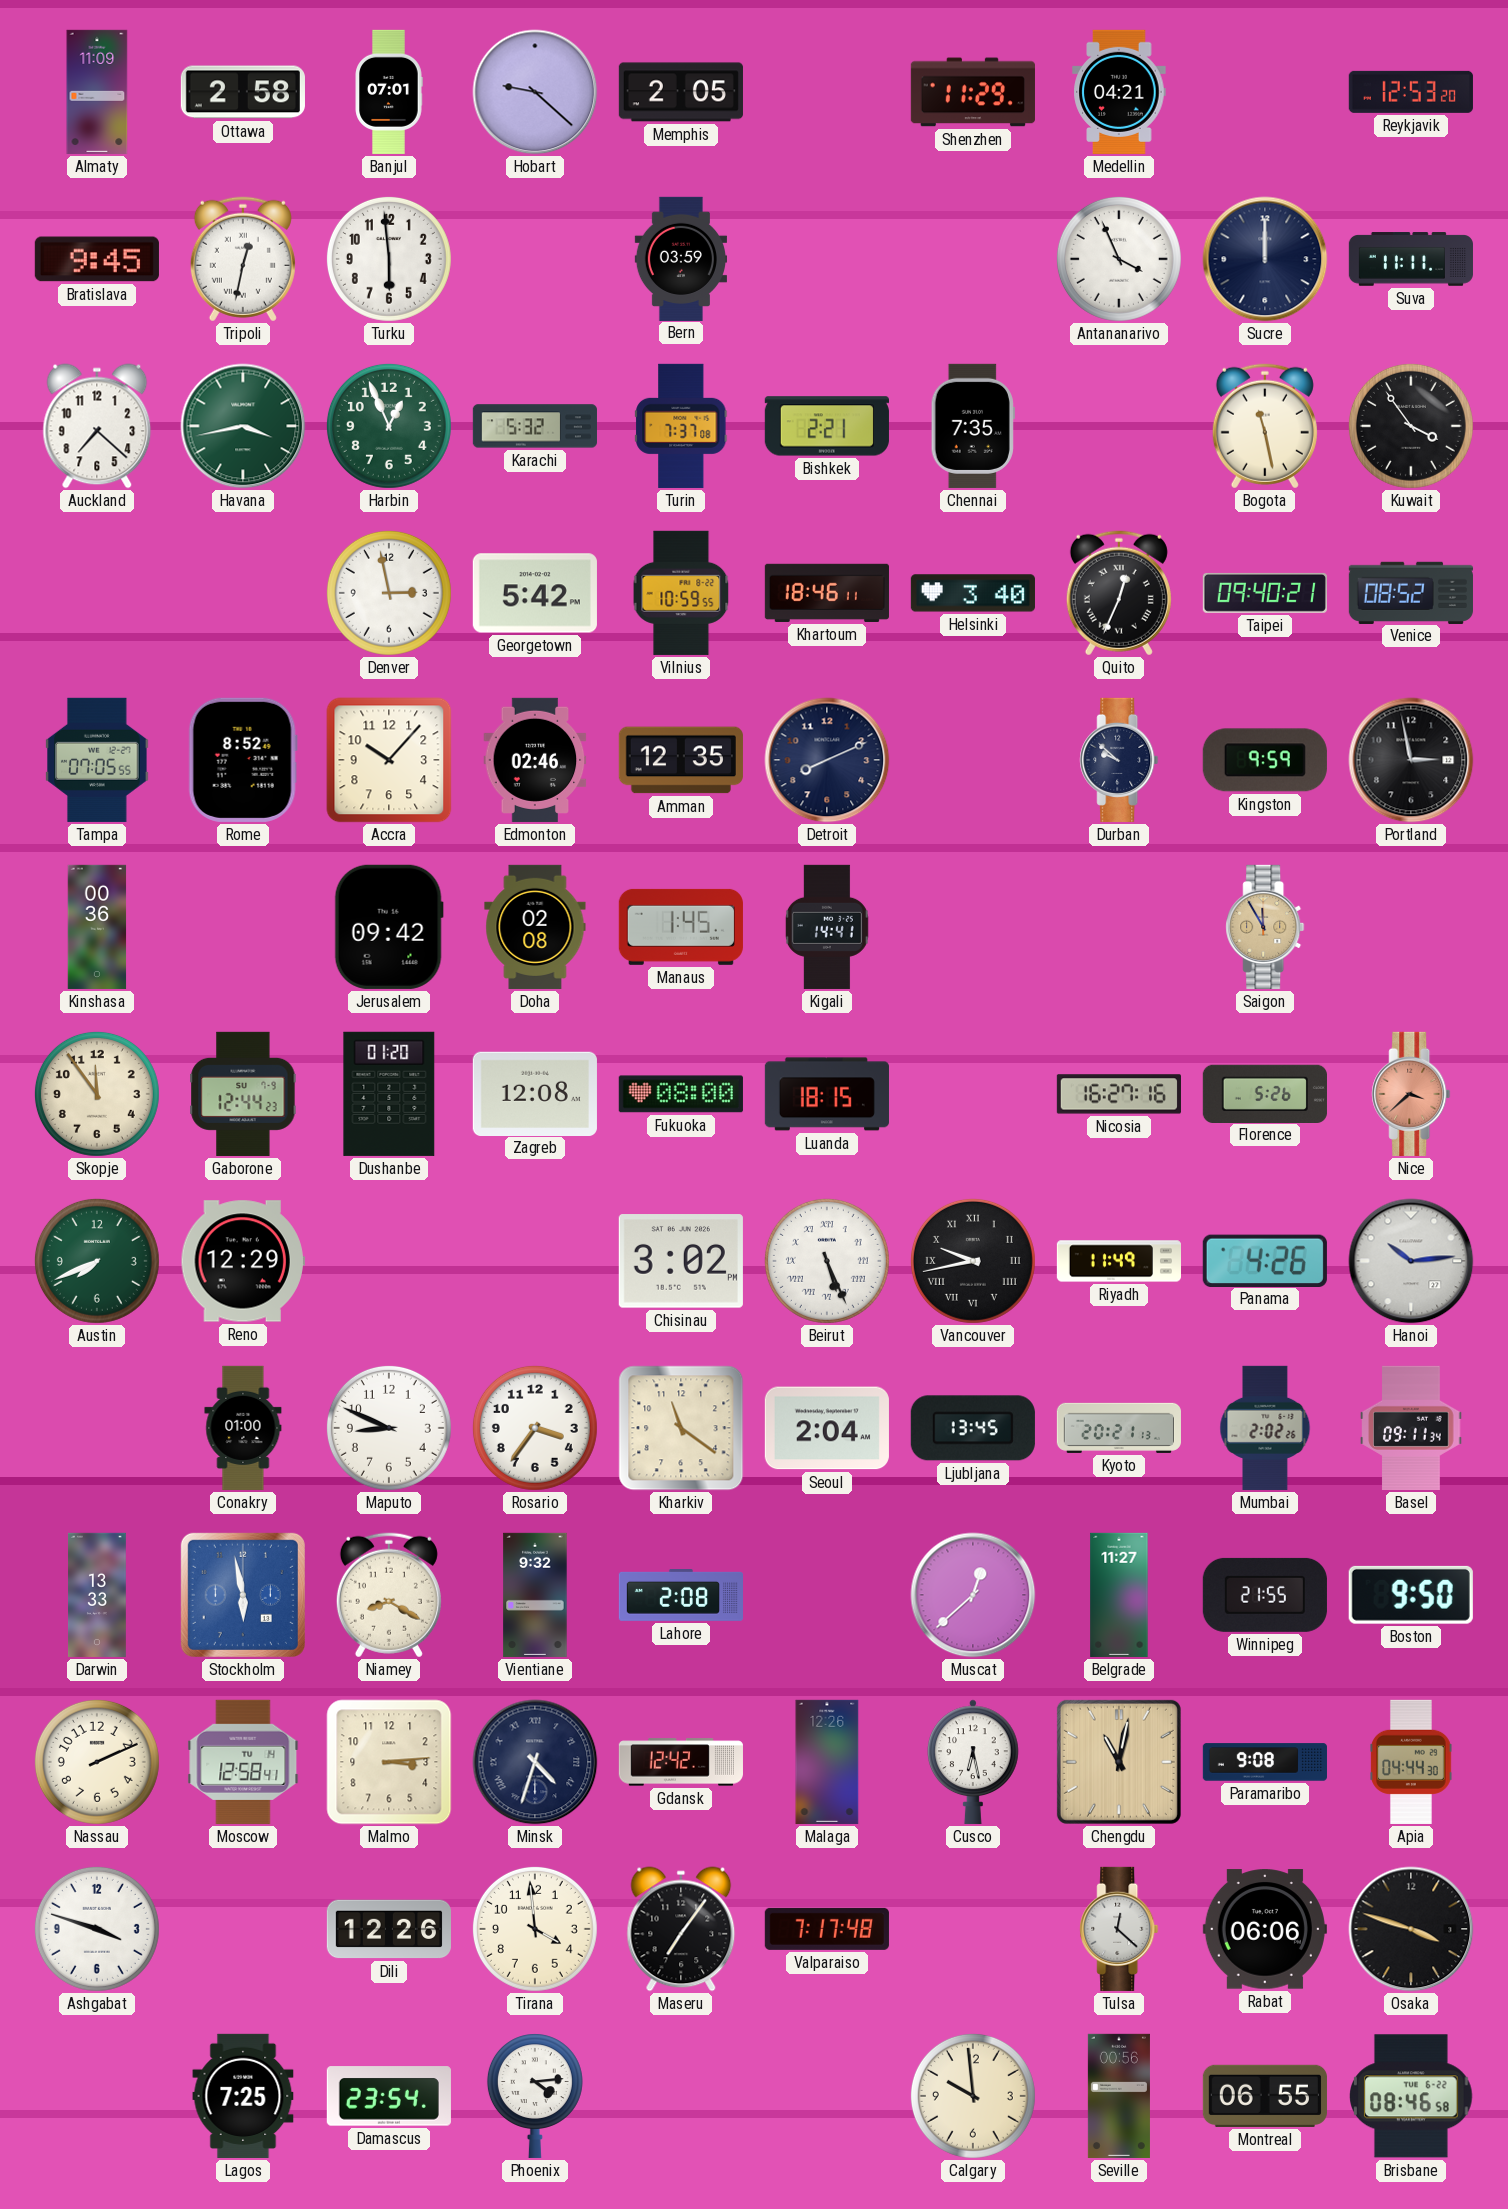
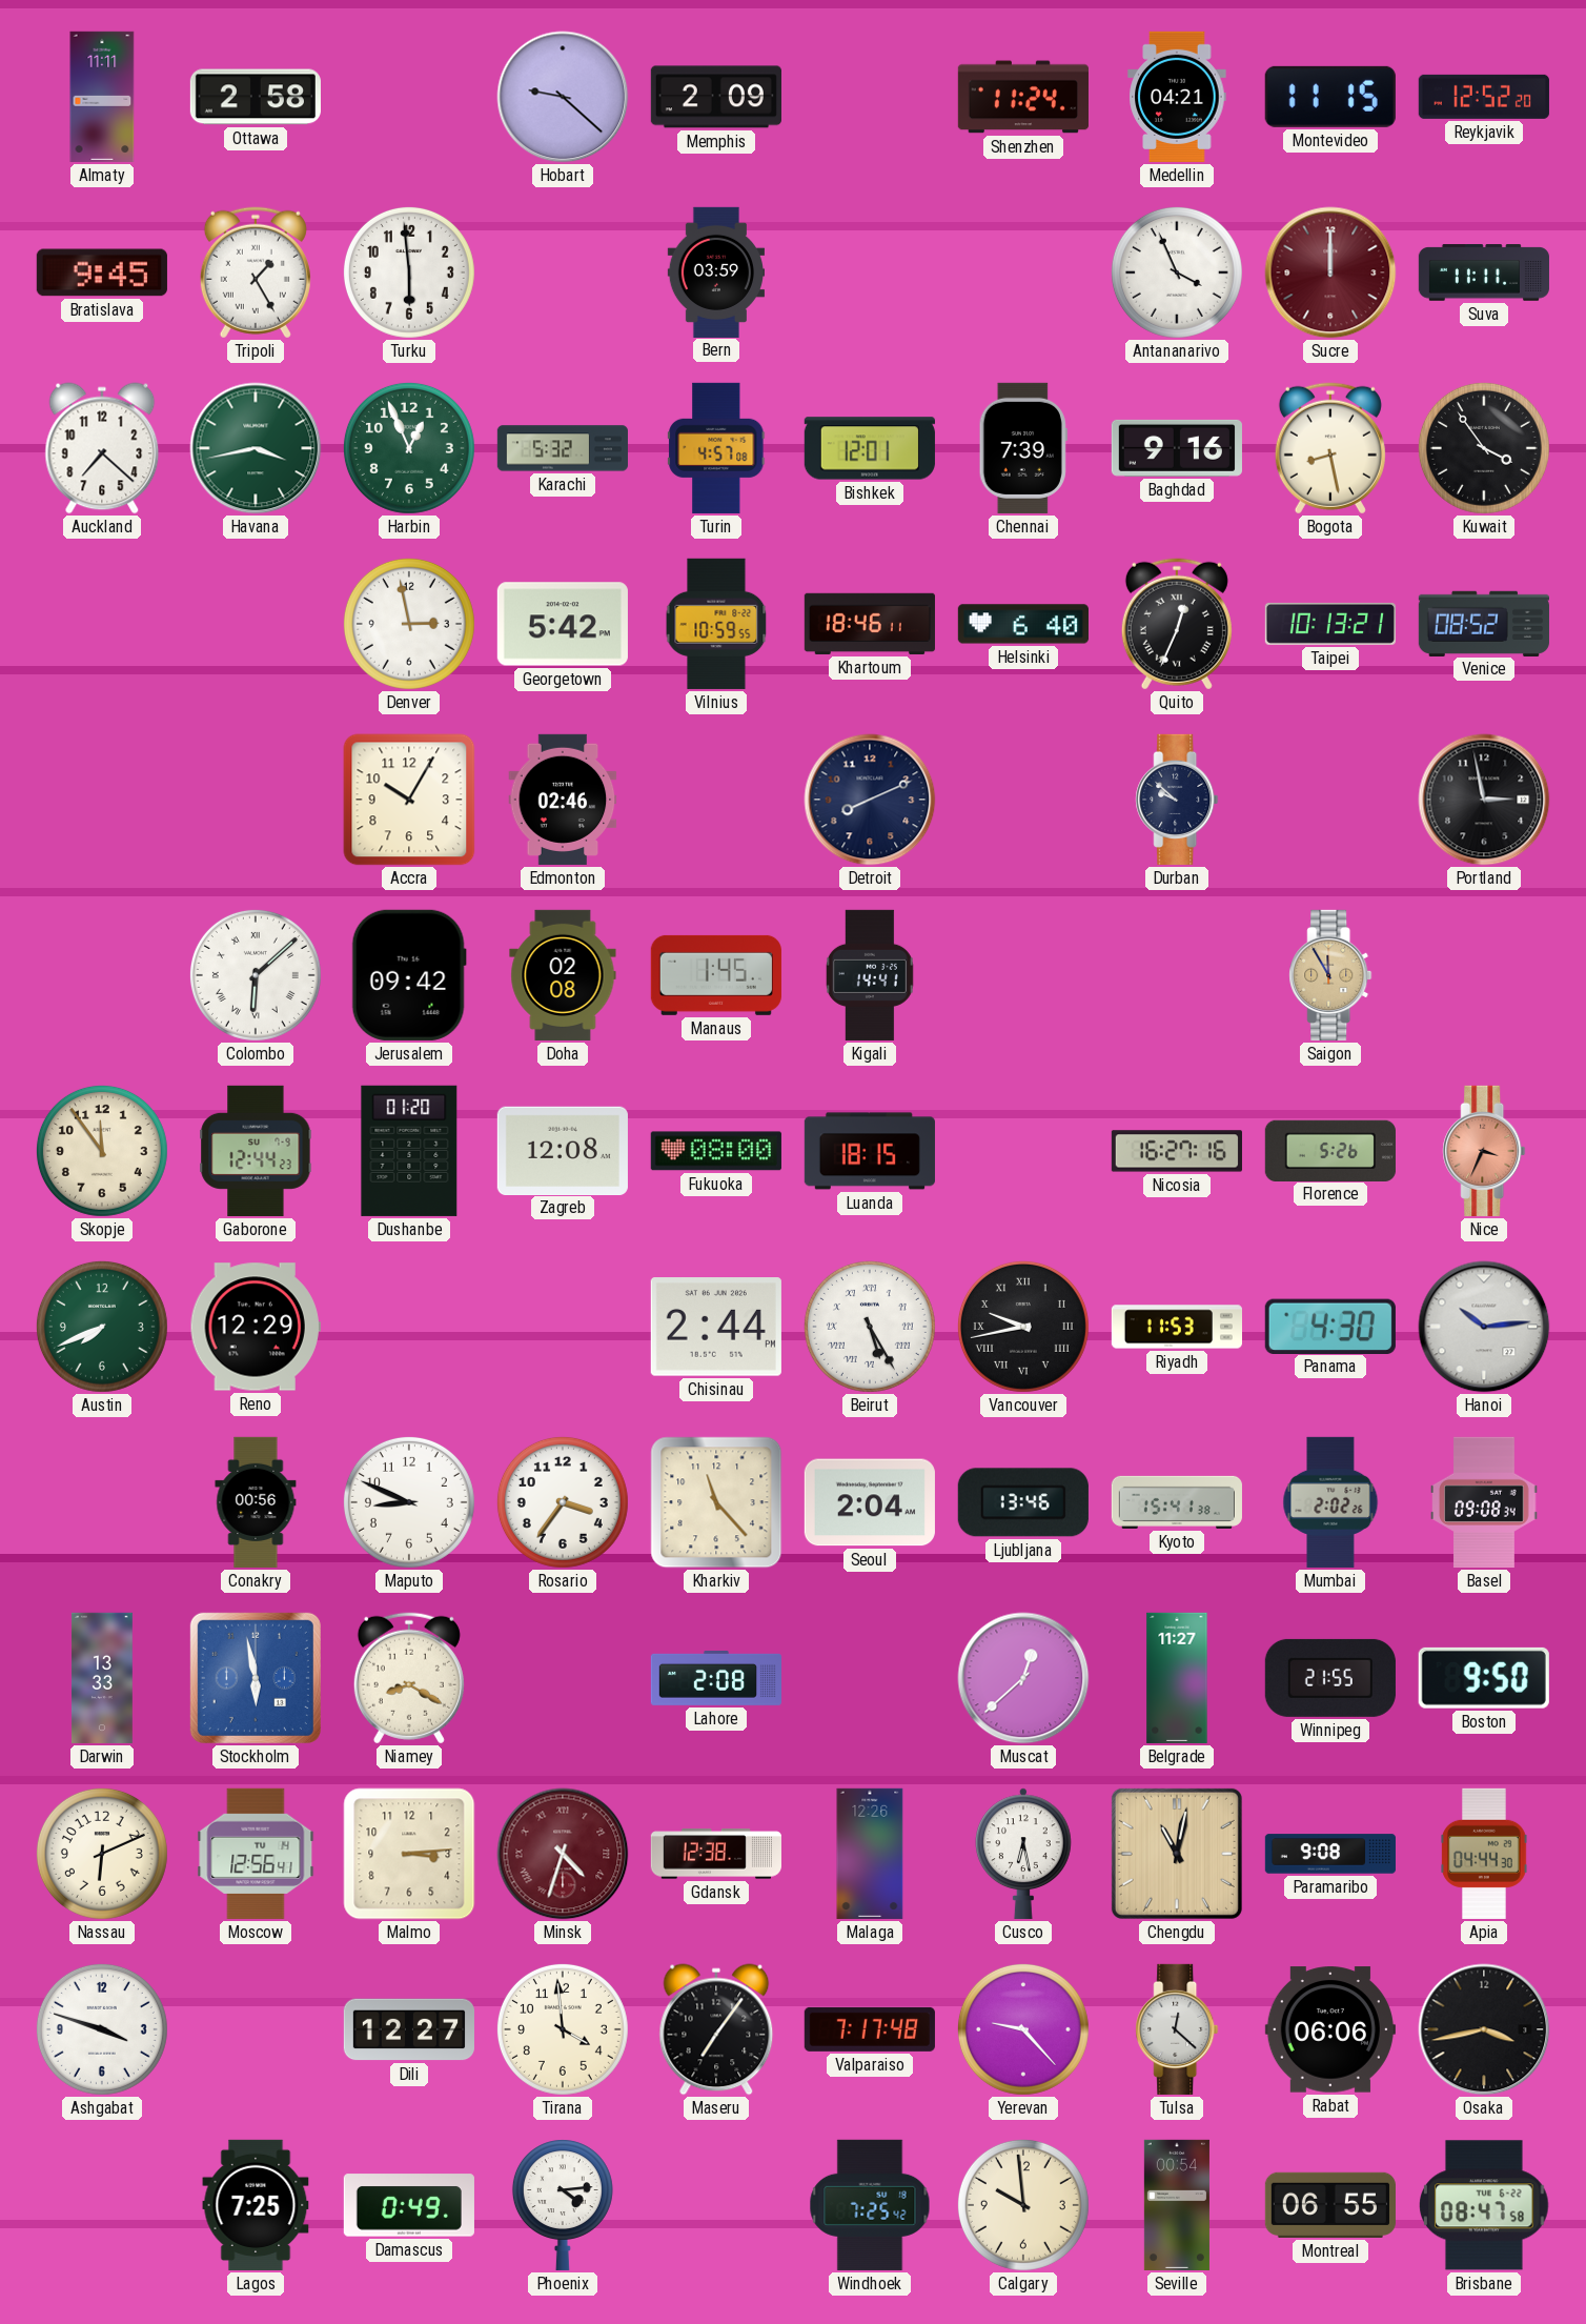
Almaty: 11:09 -> 11:11
Banjul: 07:01 -> none
Memphis: 2:05 -> 2:09
Shenzhen: 11:29 -> 11:24
Montevideo: none -> 11:15
Reykjavik: 12:53 -> 12:52
Tripoli: 12:32 -> 1:25
Sucre dial: navy -> burgundy
Turin: 7:37 -> 4:57
Bishkek: 2:21 -> 12:01
Chennai: 7:35 -> 7:39
Baghdad: none -> 9:16
Bogota: 11:28 -> 8:28
Helsinki: 3:40 -> 6:40
Taipei: 09:40 -> 10:13
Tampa: 07:05 -> none
Rome: 8:52 -> none
Accra: 10:07 -> 10:05
Amman: 12:35 -> none
Kingston: 9:59 -> none
Kinshasa: 00:36 -> none
Colombo: none -> 6:08
Nice: 3:38 -> 3:34
Chisinau: 3:02 -> 2:44
Beirut: 5:26 -> 5:25
Riyadh: 11:49 -> 11:53
Panama: 4:26 -> 4:30
Conakry: 01:00 -> 00:56
Kharkiv: 11:21 -> 11:23
Ljubljana: 13:45 -> 13:46
Kyoto: 20:21 -> 15:41
Basel: 09:11 -> 09:08
Vientiane: 9:32 -> none
Nassau: 2:11 -> 6:11
Moscow: 12:58 -> 12:56
Minsk dial: navy -> burgundy
Gdansk: 12:42 -> 12:38
Dili: 12:26 -> 12:27
Yerevan: none -> 9:23
Osaka: 3:48 -> 3:43
Damascus: 23:54 -> 0:49
Windhoek: none -> 7:25
Seville: 00:56 -> 00:54
Brisbane: 08:46 -> 08:47
